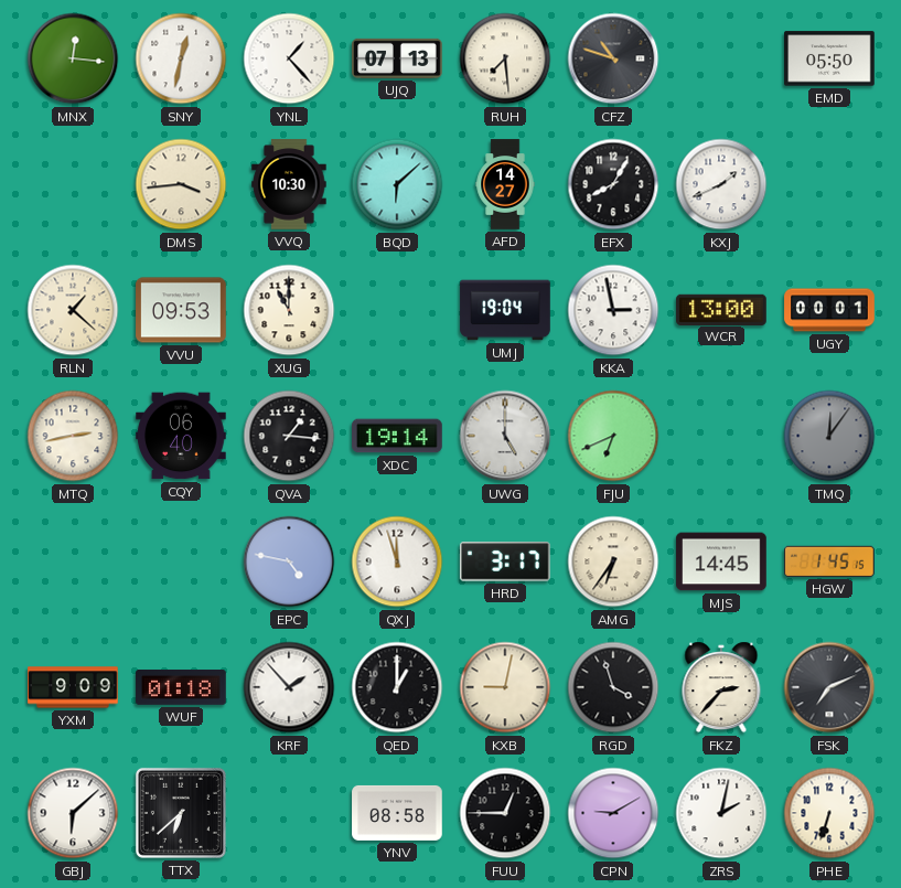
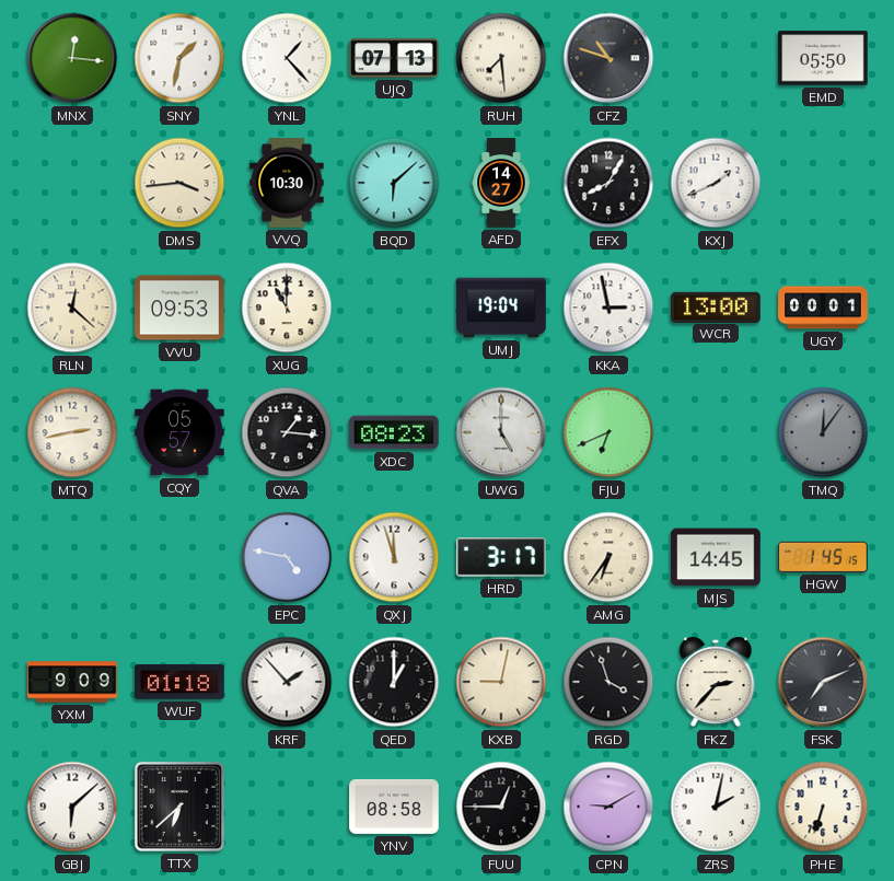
SNY: 12:32 -> 1:32
RLN: 1:22 -> 12:22
CQY: 06:40 -> 05:57
XDC: 19:14 -> 08:23
